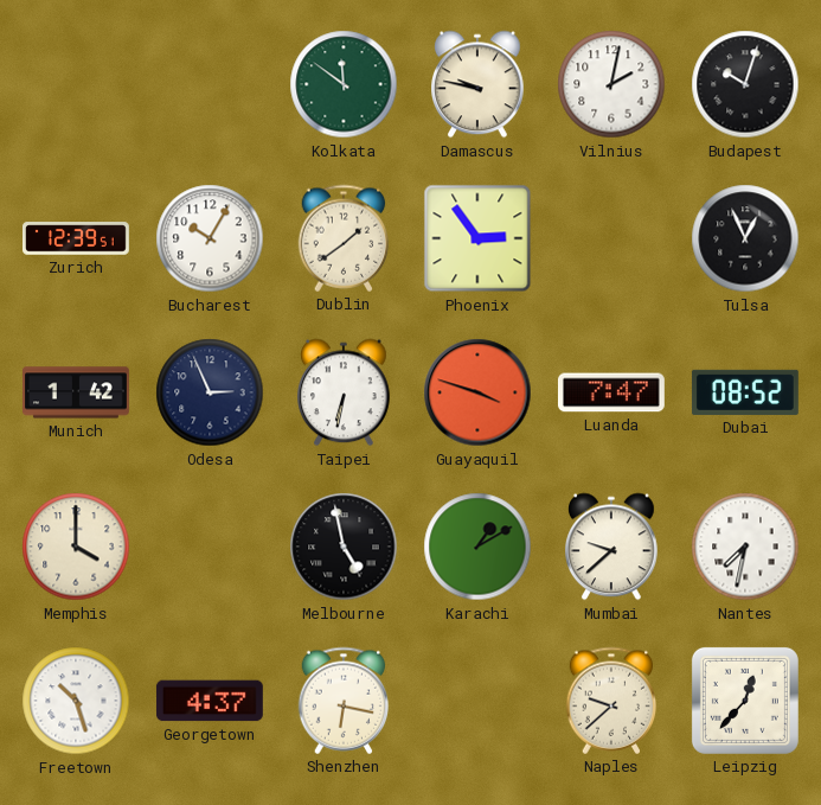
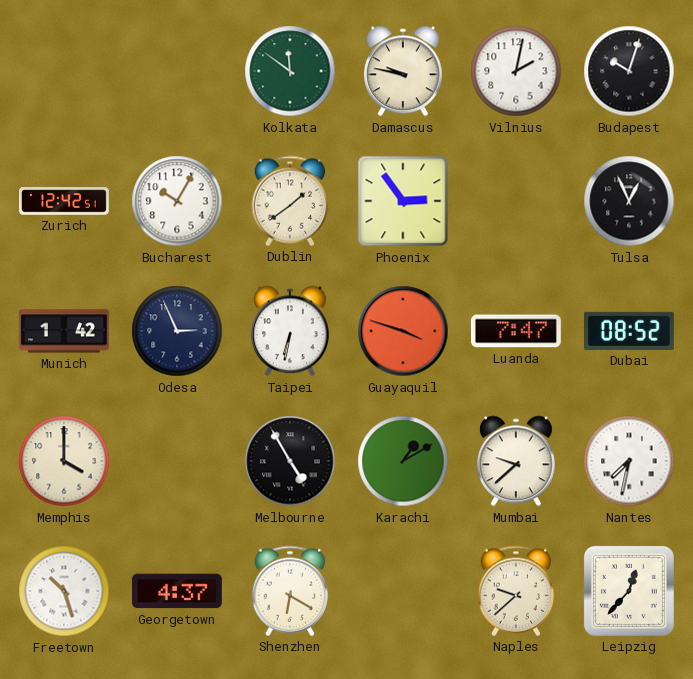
Zurich: 12:39 -> 12:42
Melbourne: 4:58 -> 4:55
Shenzhen: 6:17 -> 6:20
